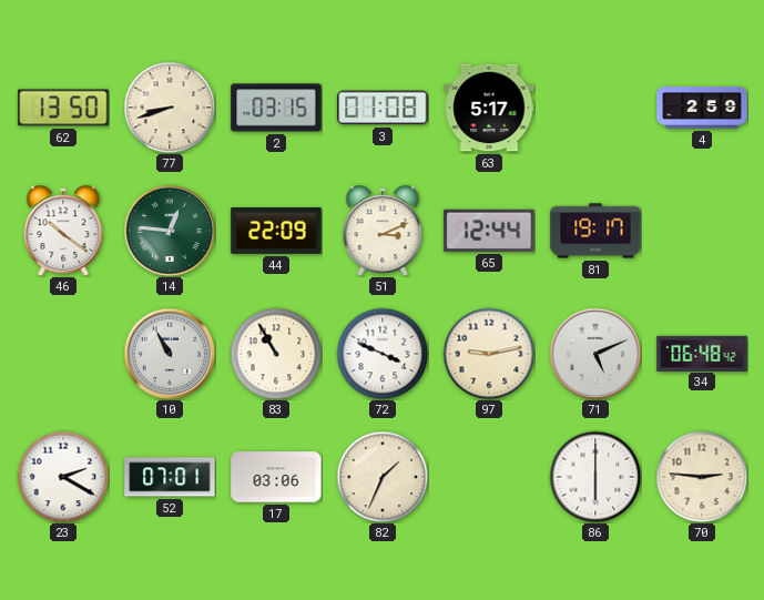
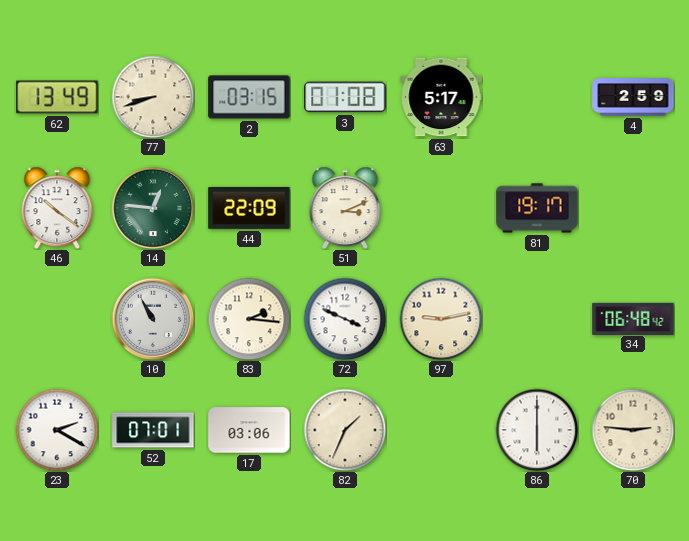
62: 13:50 -> 13:49
65: 12:44 -> none
83: 10:55 -> 2:16
71: 5:11 -> none
